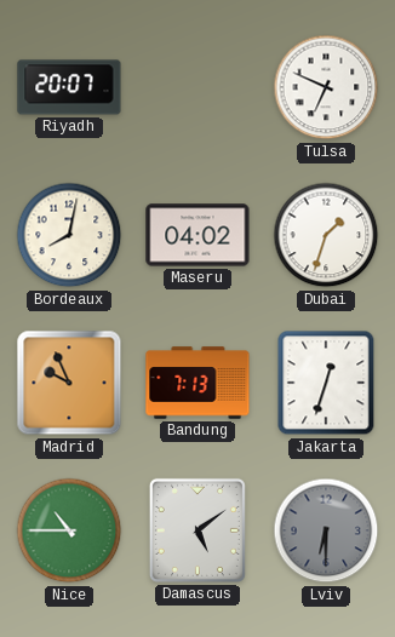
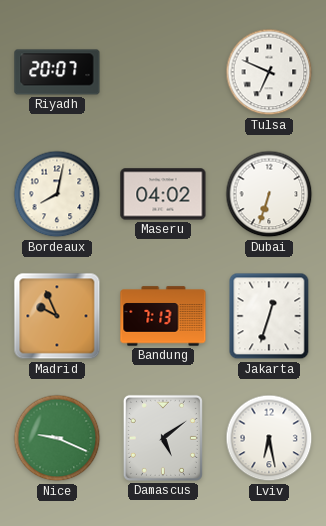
Dubai: 1:33 -> 6:33
Nice: 10:45 -> 9:19
Lviv: 6:30 -> 6:28
Lviv dial: grey -> white
